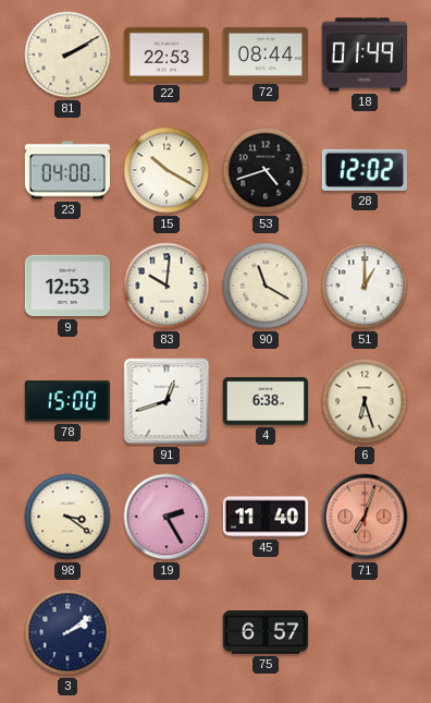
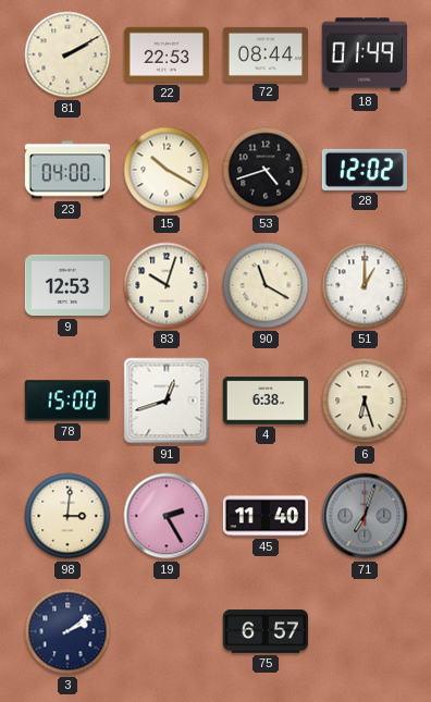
83: 10:01 -> 10:03
98: 3:21 -> 3:01
71 dial: salmon -> grey
